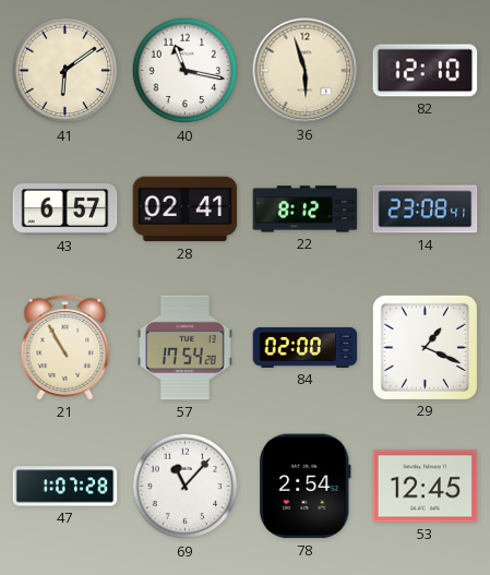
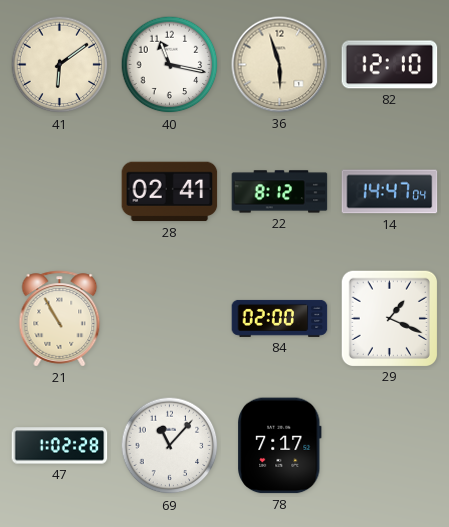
43: 6:57 -> none
14: 23:08 -> 14:47
57: 17:54 -> none
47: 1:07 -> 1:02
78: 2:54 -> 7:17
53: 12:45 -> none
